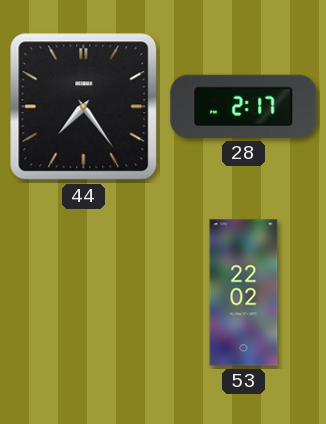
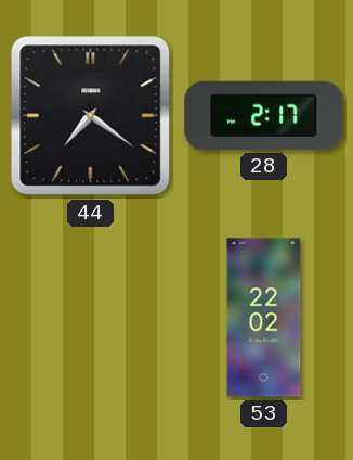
44: 7:24 -> 7:21
